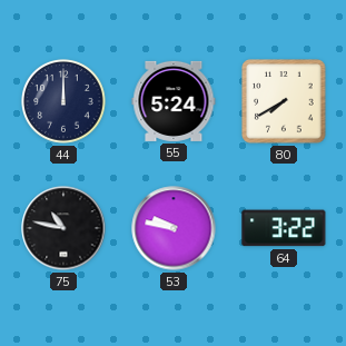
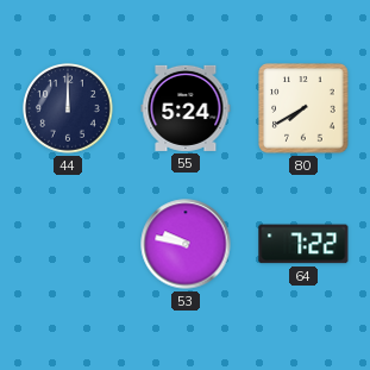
75: 10:47 -> none
64: 3:22 -> 7:22
